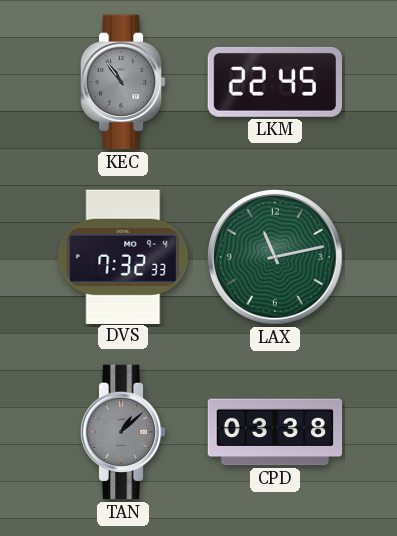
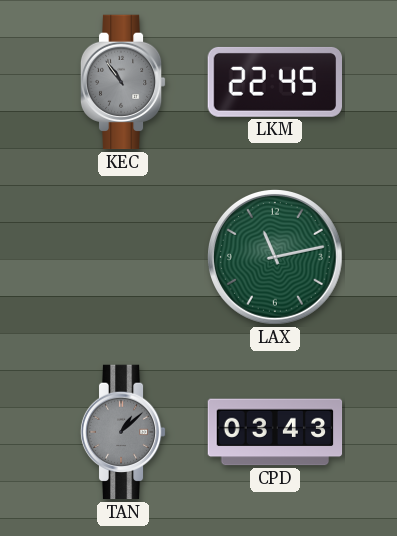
DVS: 7:32 -> none
CPD: 03:38 -> 03:43
